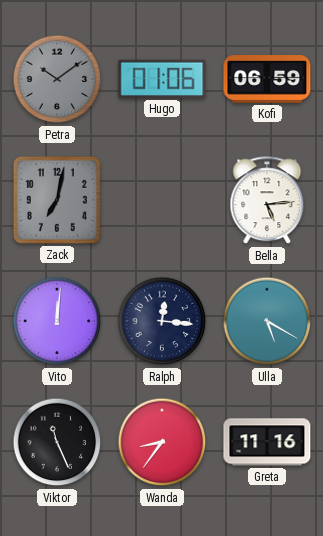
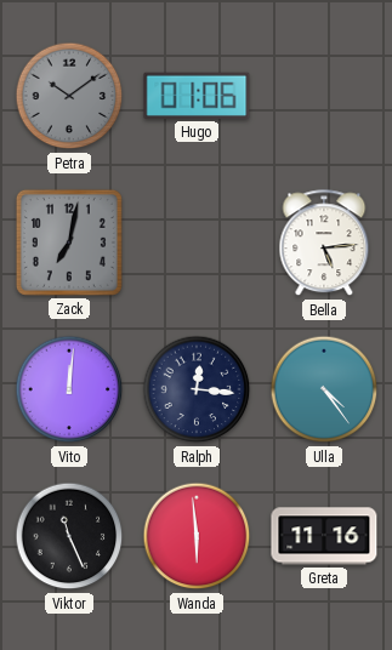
Kofi: 06:59 -> none
Ulla: 5:20 -> 4:24
Wanda: 8:36 -> 5:59
